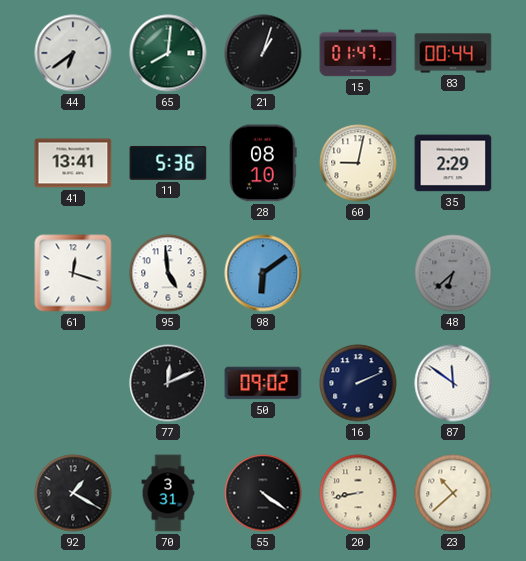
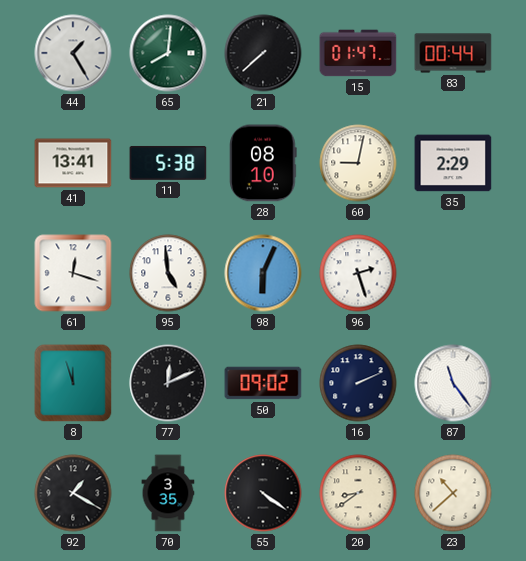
44: 6:39 -> 1:25
21: 1:03 -> 7:38
11: 5:36 -> 5:38
98: 6:09 -> 6:04
96: none -> 2:27
48: 6:38 -> none
8: none -> 11:57
87: 11:51 -> 11:24
70: 3:31 -> 3:35
20: 8:43 -> 8:39
